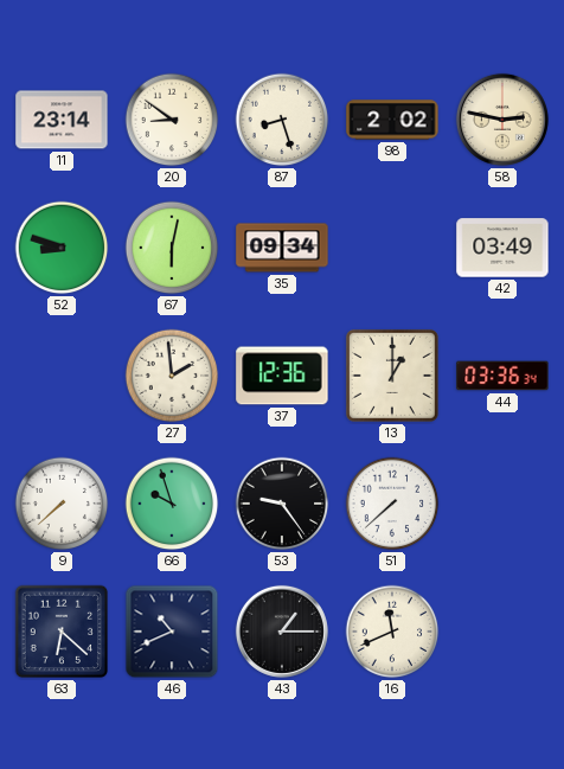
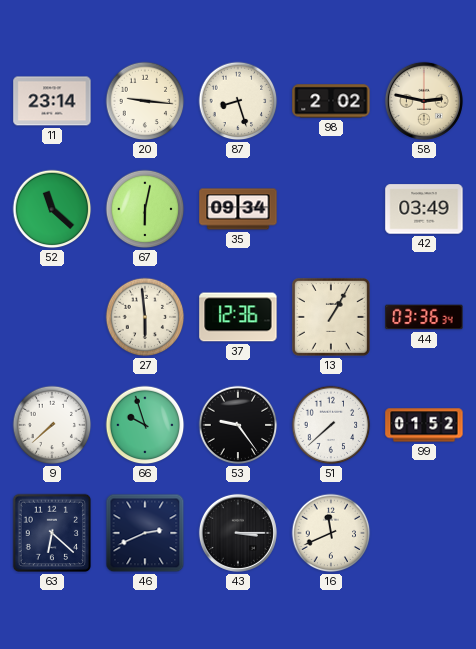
20: 8:51 -> 9:16
52: 8:48 -> 11:22
27: 1:59 -> 5:59
13: 1:00 -> 1:05
99: none -> 01:52
46: 10:41 -> 2:41
43: 1:15 -> 3:15
